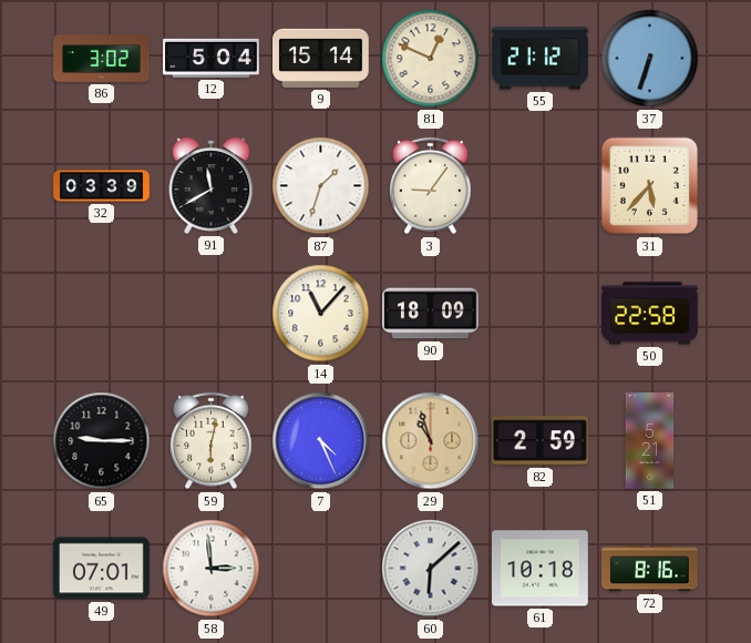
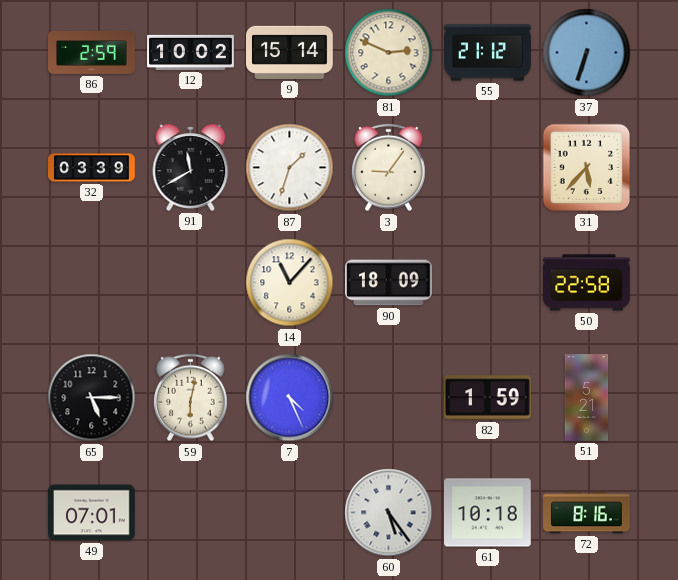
86: 3:02 -> 2:59
12: 5:04 -> 10:02
81: 12:49 -> 2:49
65: 9:15 -> 5:15
29: 10:57 -> none
82: 2:59 -> 1:59
58: 2:59 -> none
60: 6:08 -> 5:24
